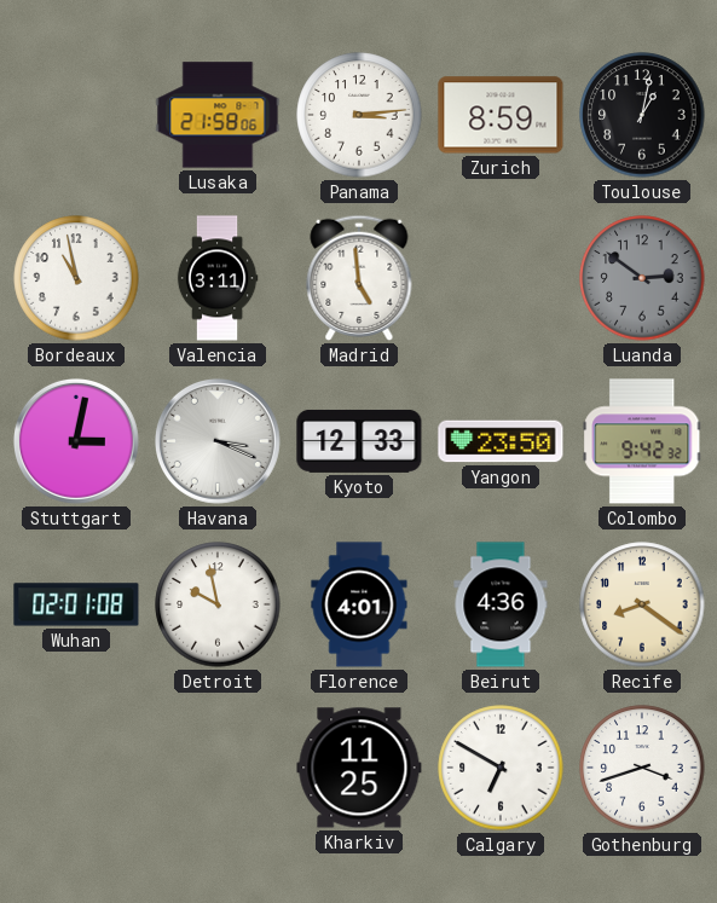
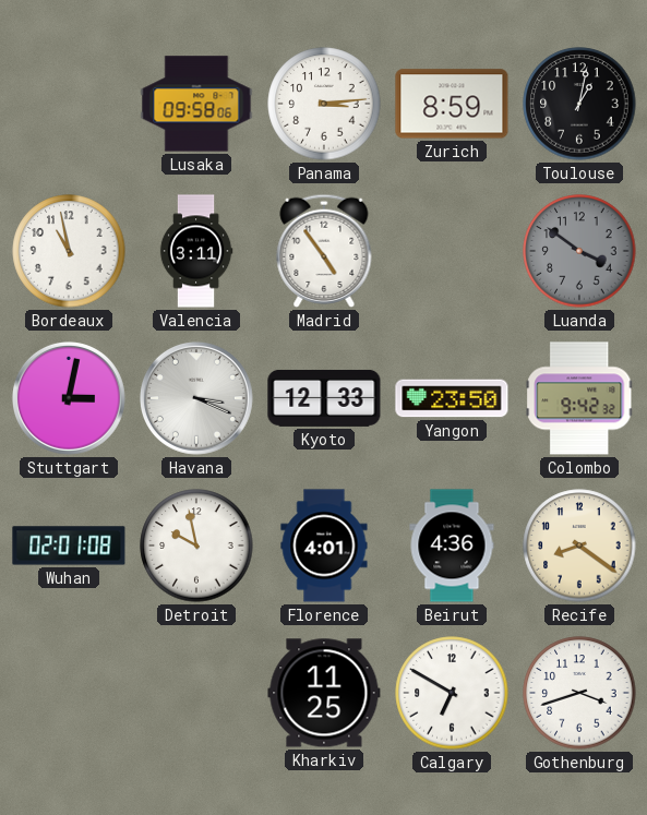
Lusaka: 21:58 -> 09:58
Madrid: 4:59 -> 4:54
Luanda: 2:51 -> 3:51
